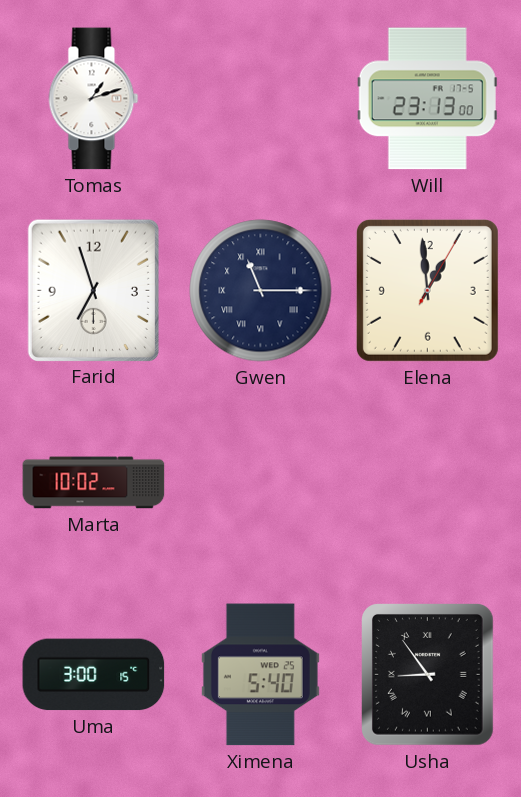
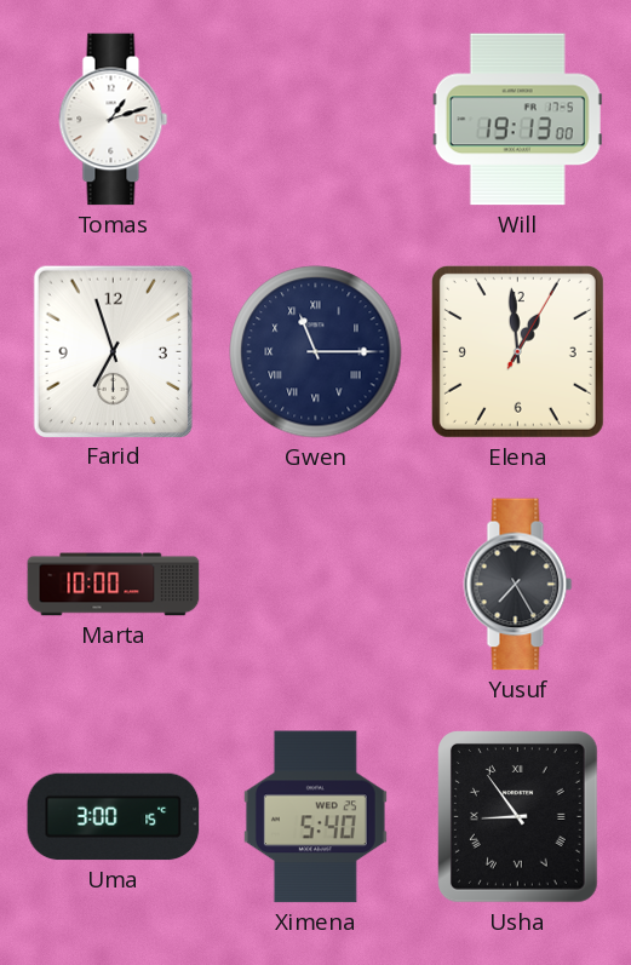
Will: 23:13 -> 19:13
Marta: 10:02 -> 10:00
Yusuf: none -> 7:25
